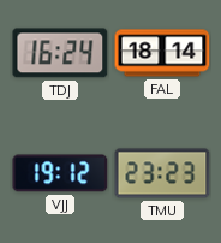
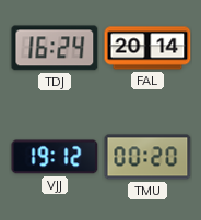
FAL: 18:14 -> 20:14
TMU: 23:23 -> 00:20
